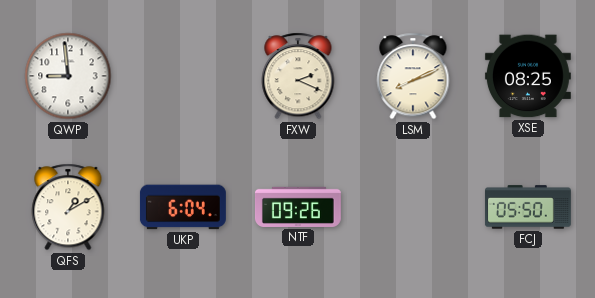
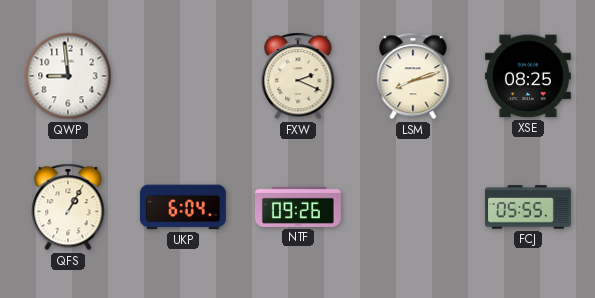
LSM: 8:11 -> 8:12
QFS: 1:10 -> 1:05
FCJ: 05:50 -> 05:55
